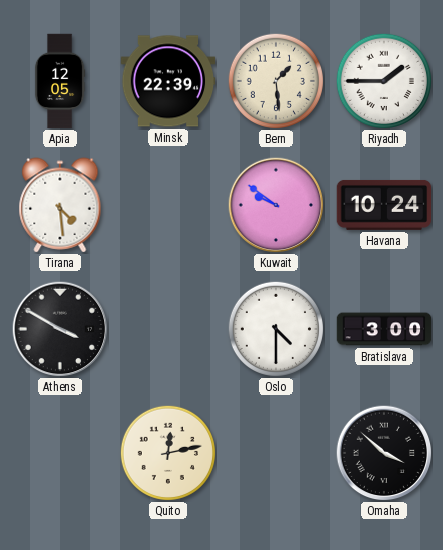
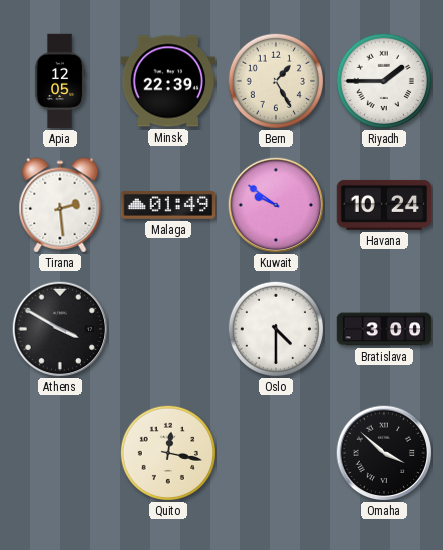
Bern: 1:29 -> 1:25
Tirana: 4:29 -> 2:29
Malaga: none -> 01:49
Quito: 12:13 -> 12:17
